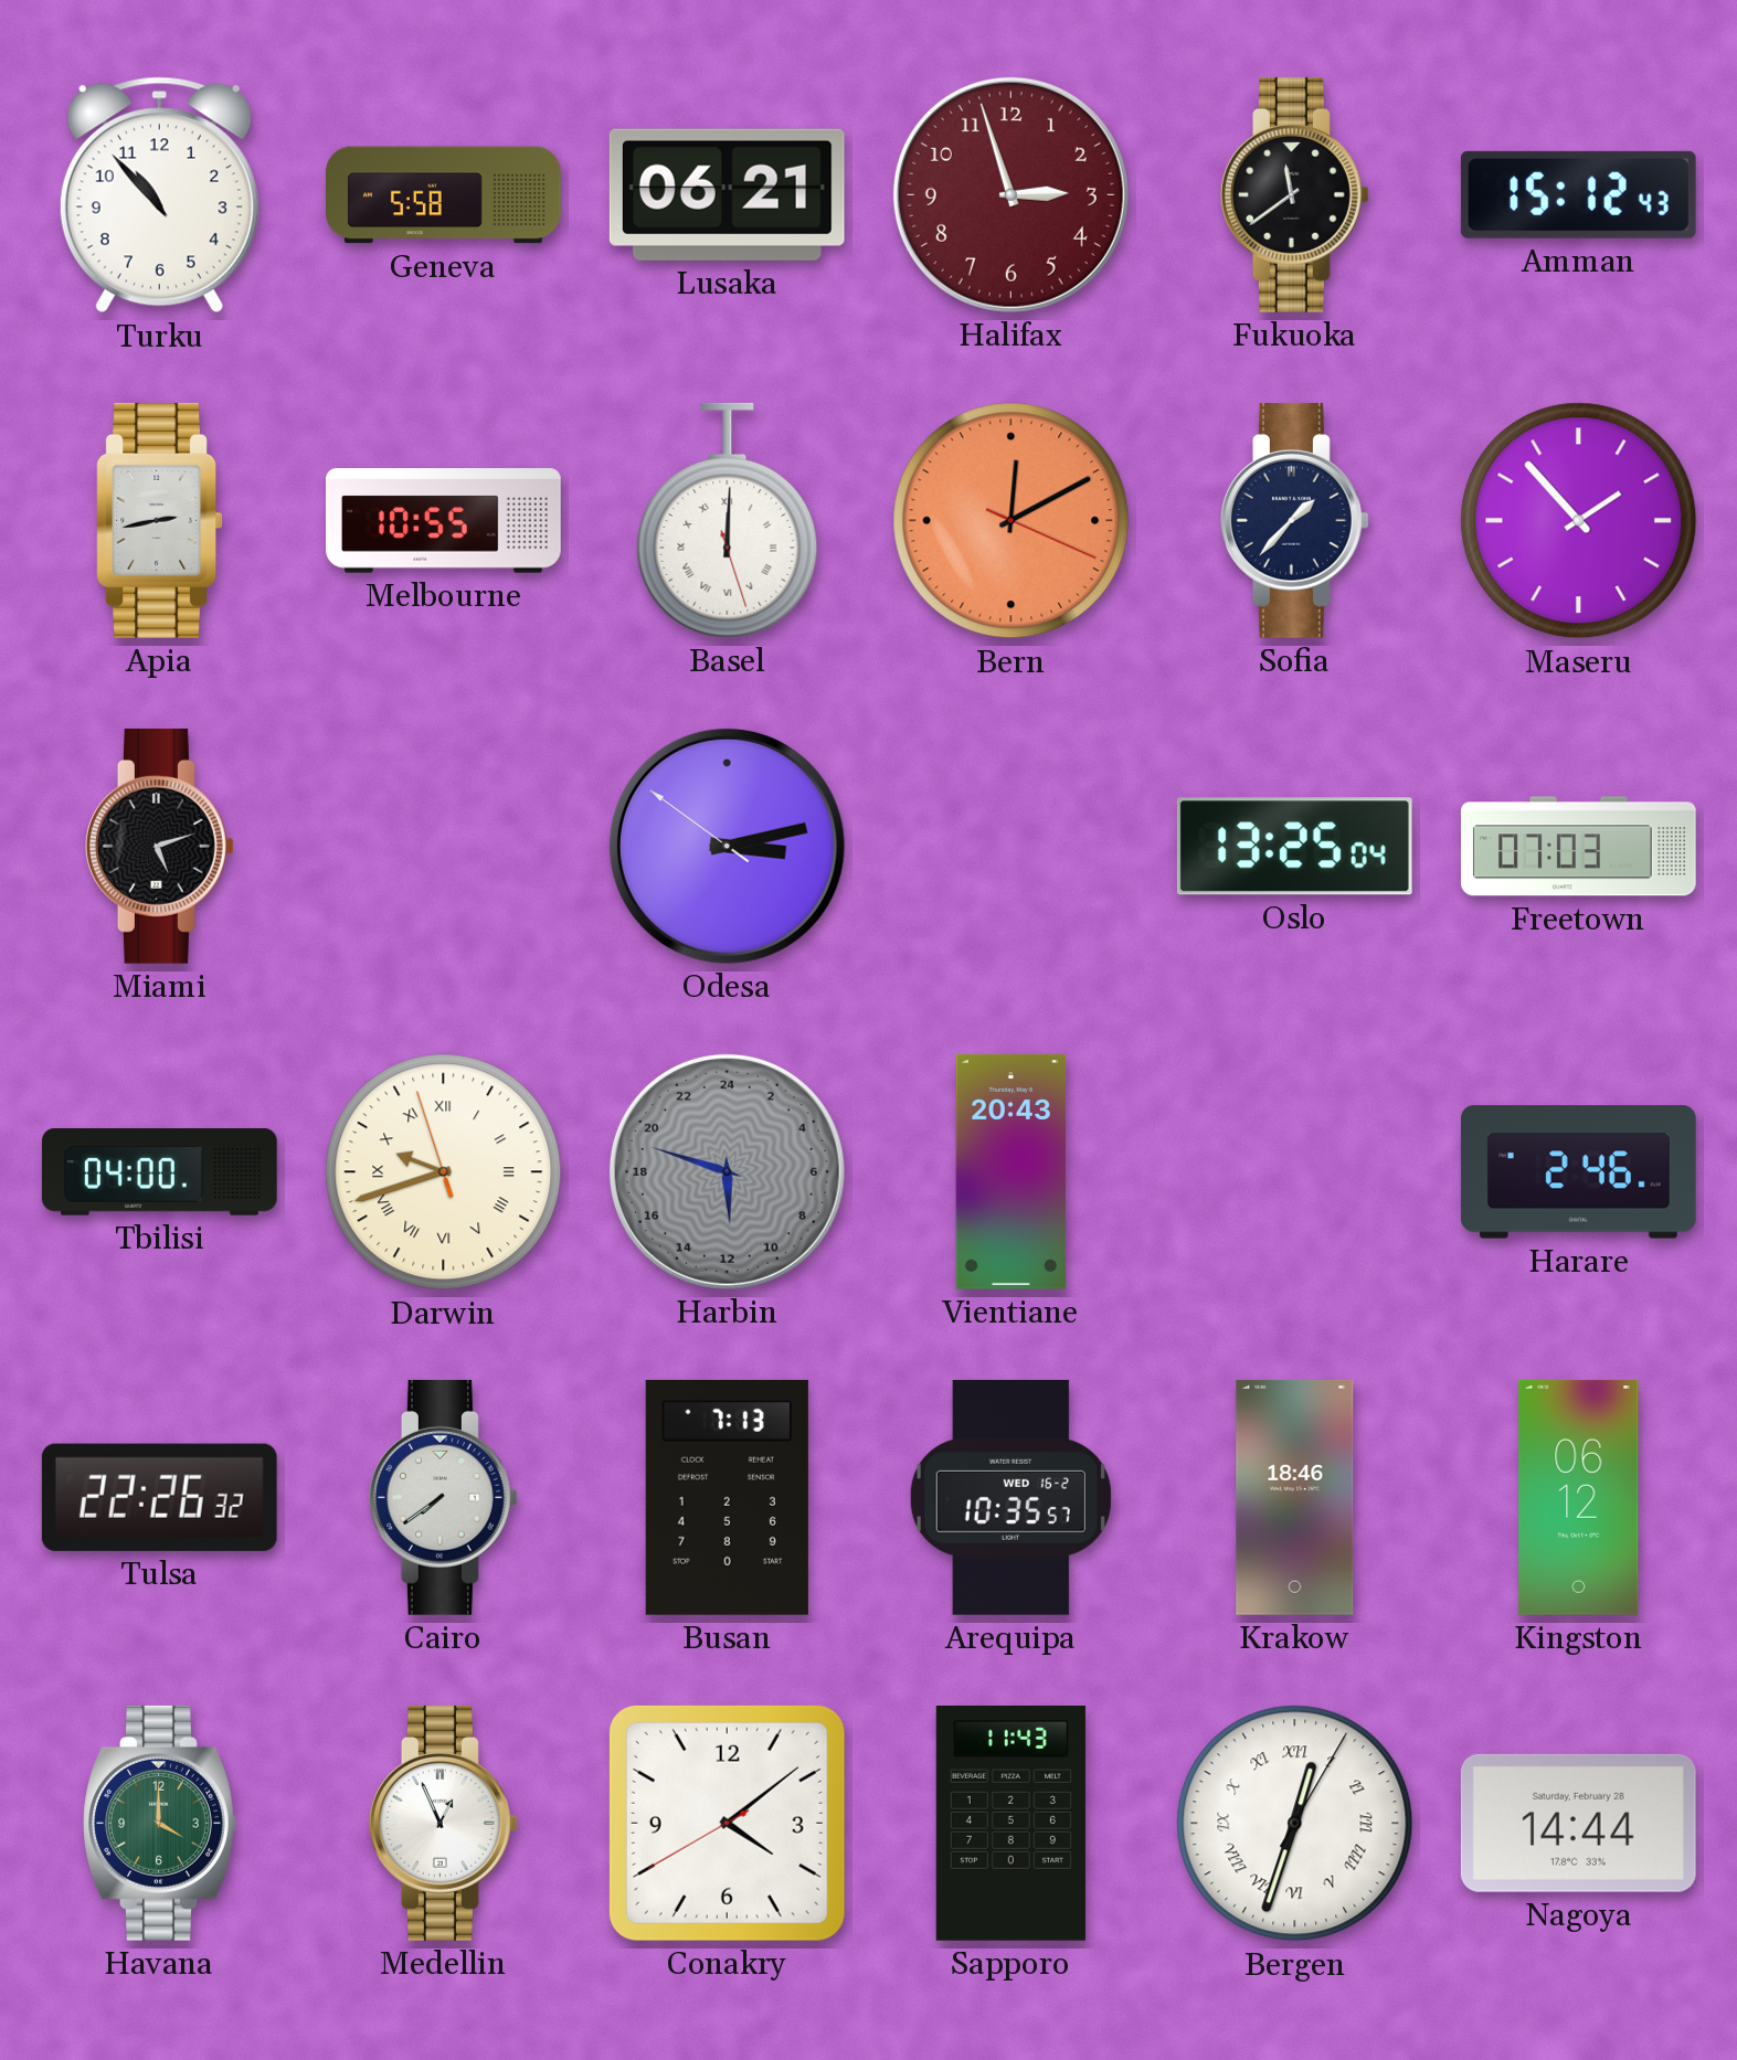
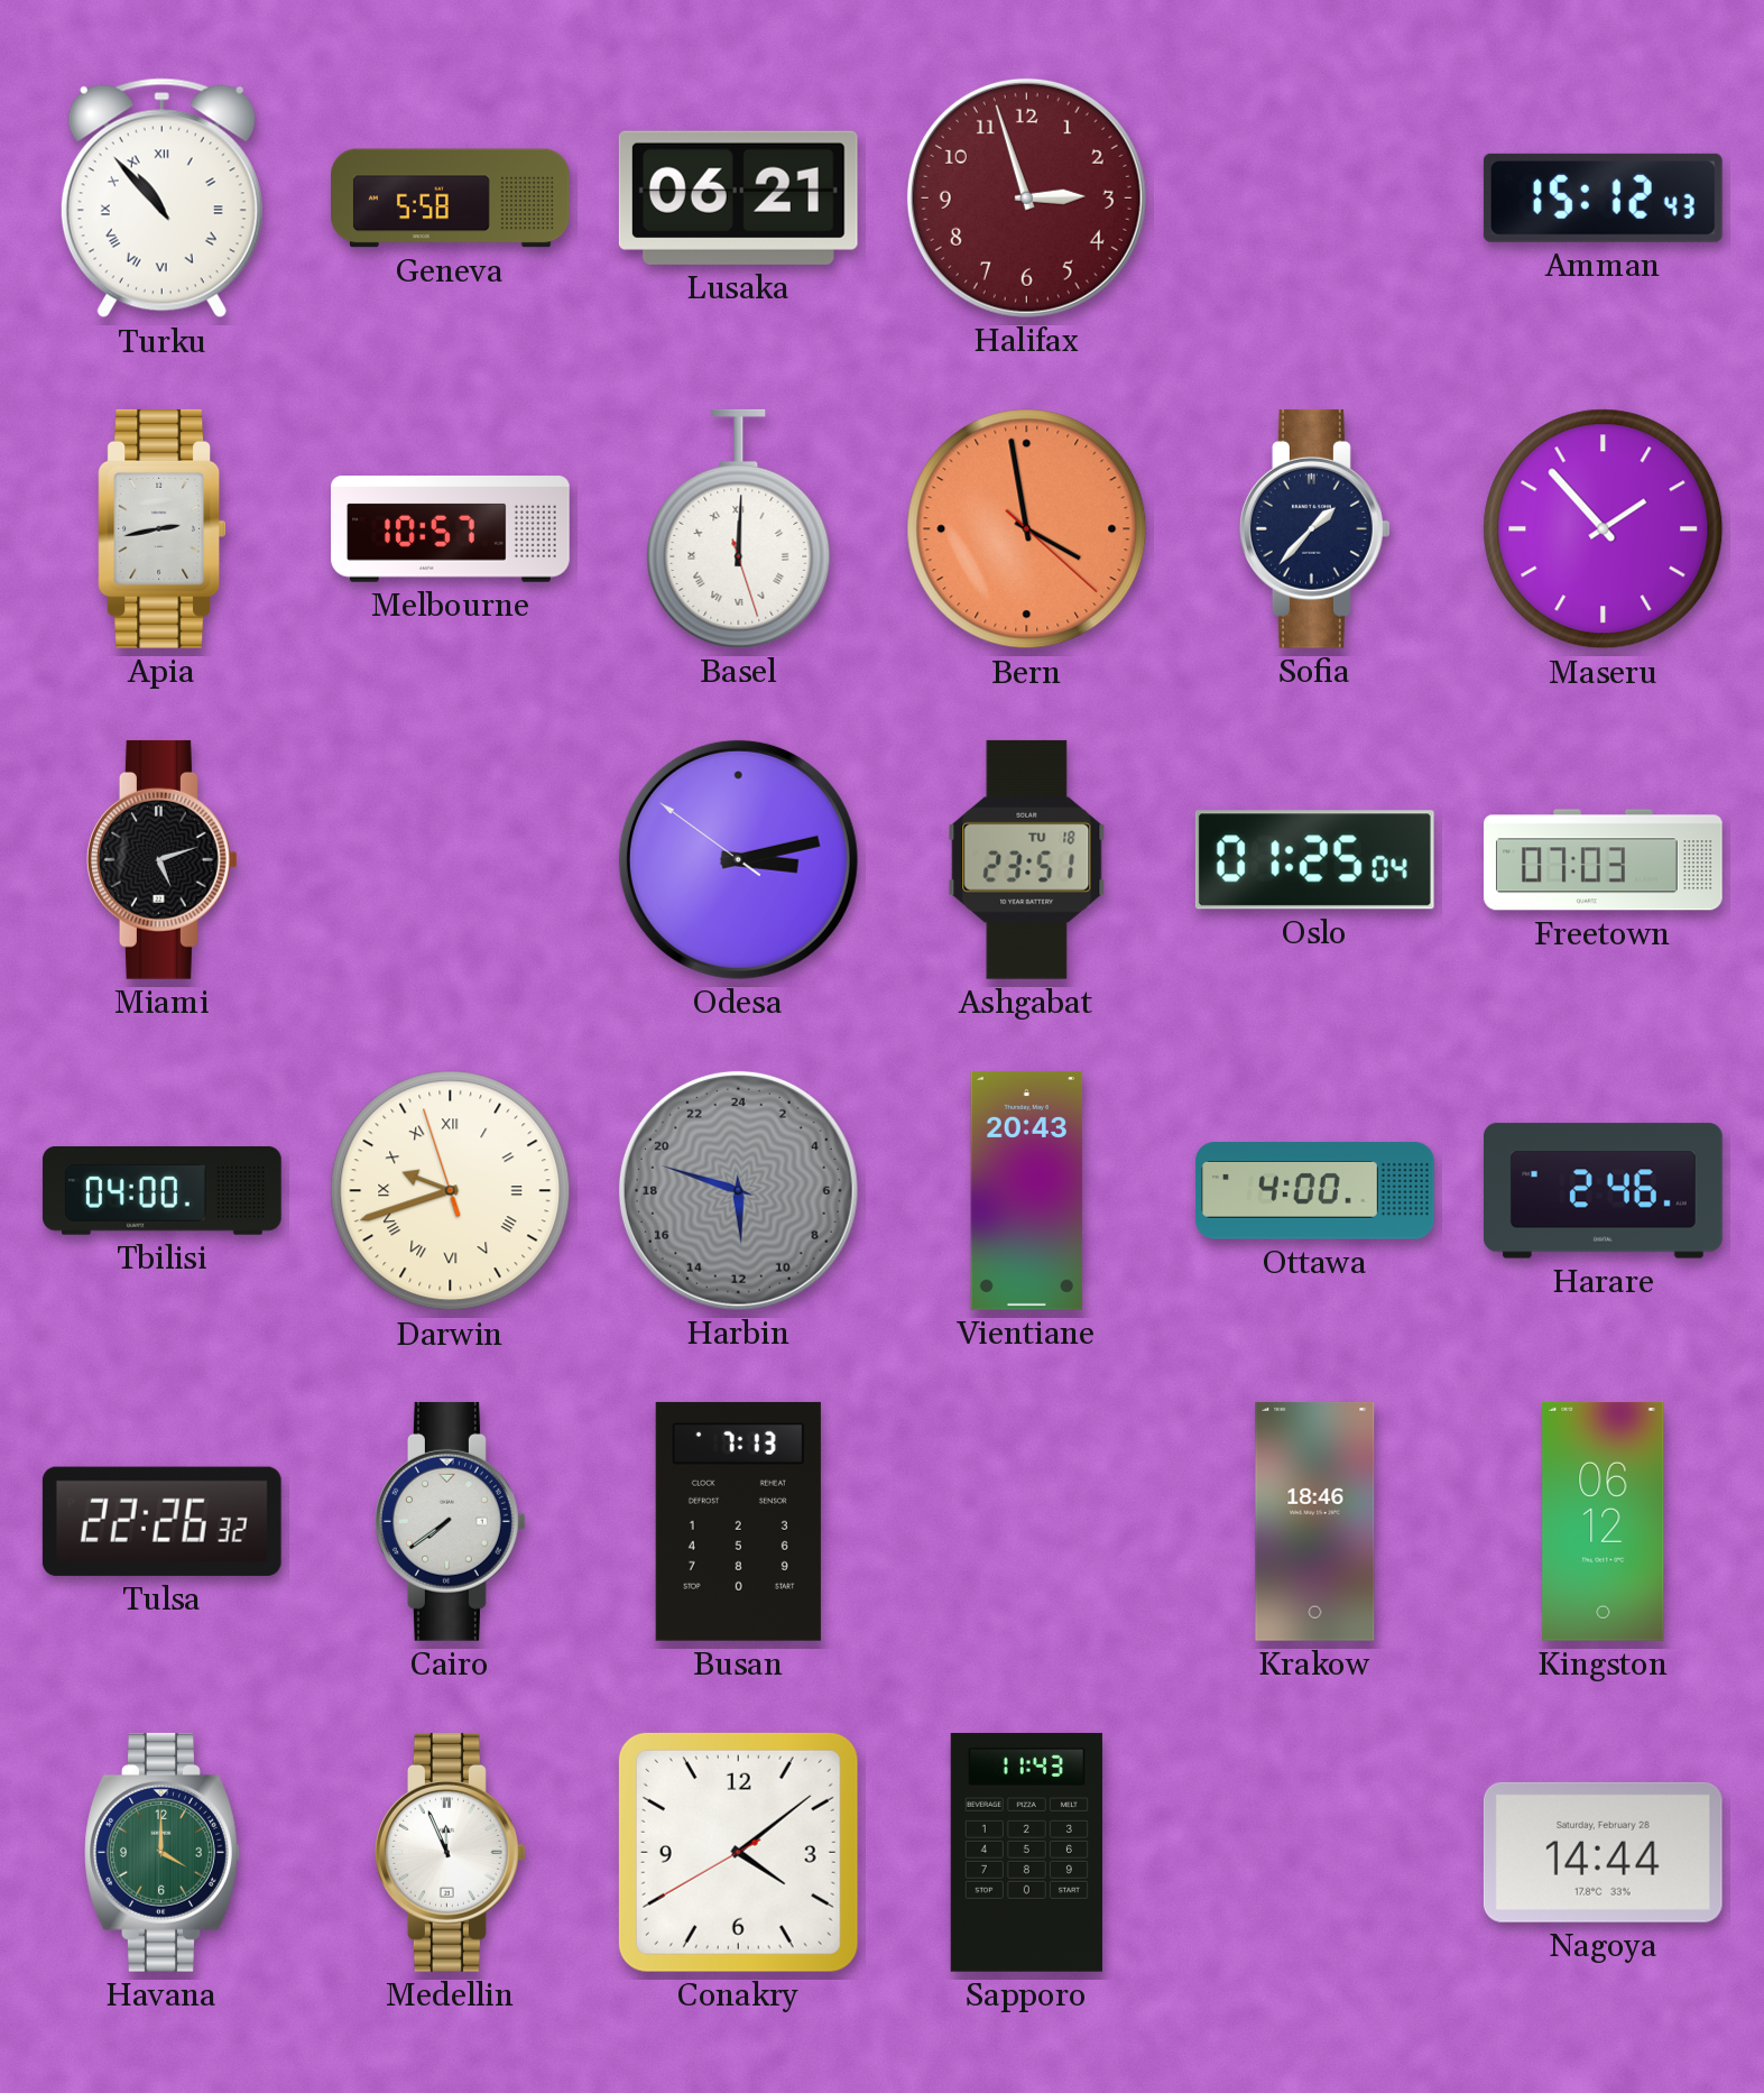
Turku numerals: Arabic -> Roman
Fukuoka: 11:39 -> none
Melbourne: 10:55 -> 10:57
Bern: 12:10 -> 3:58
Ashgabat: none -> 23:51
Oslo: 13:25 -> 01:25
Ottawa: none -> 4:00
Arequipa: 10:35 -> none
Medellin: 12:56 -> 11:56
Bergen: 12:33 -> none
